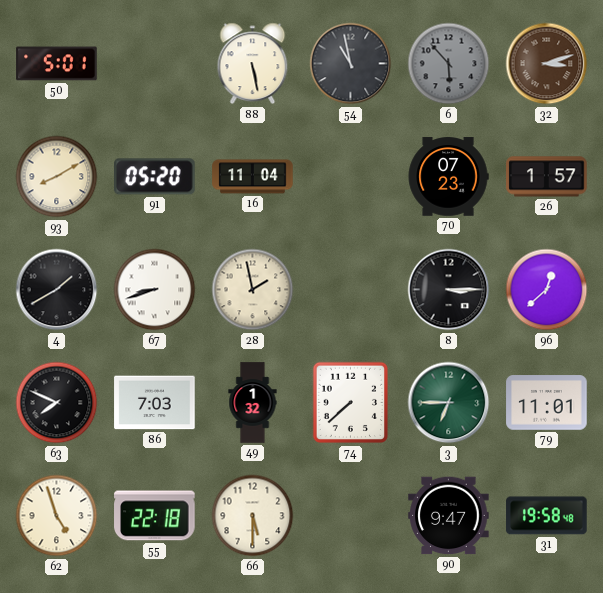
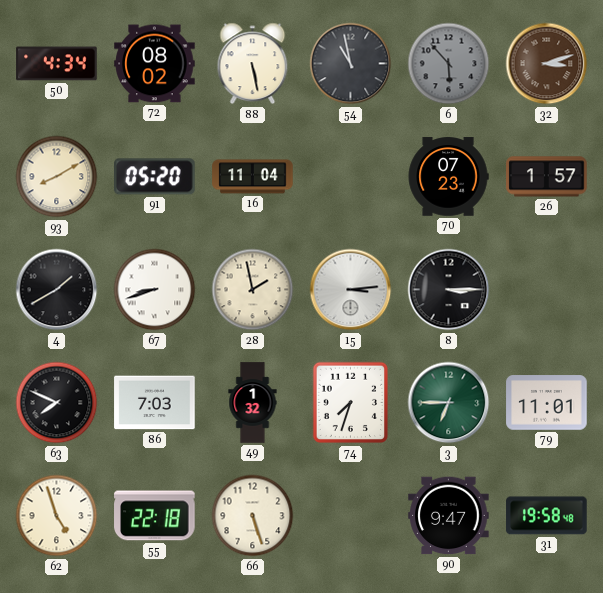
50: 5:01 -> 4:34
72: none -> 08:02
15: none -> 3:14
96: 12:38 -> none
74: 7:38 -> 7:33
66: 5:30 -> 5:27
